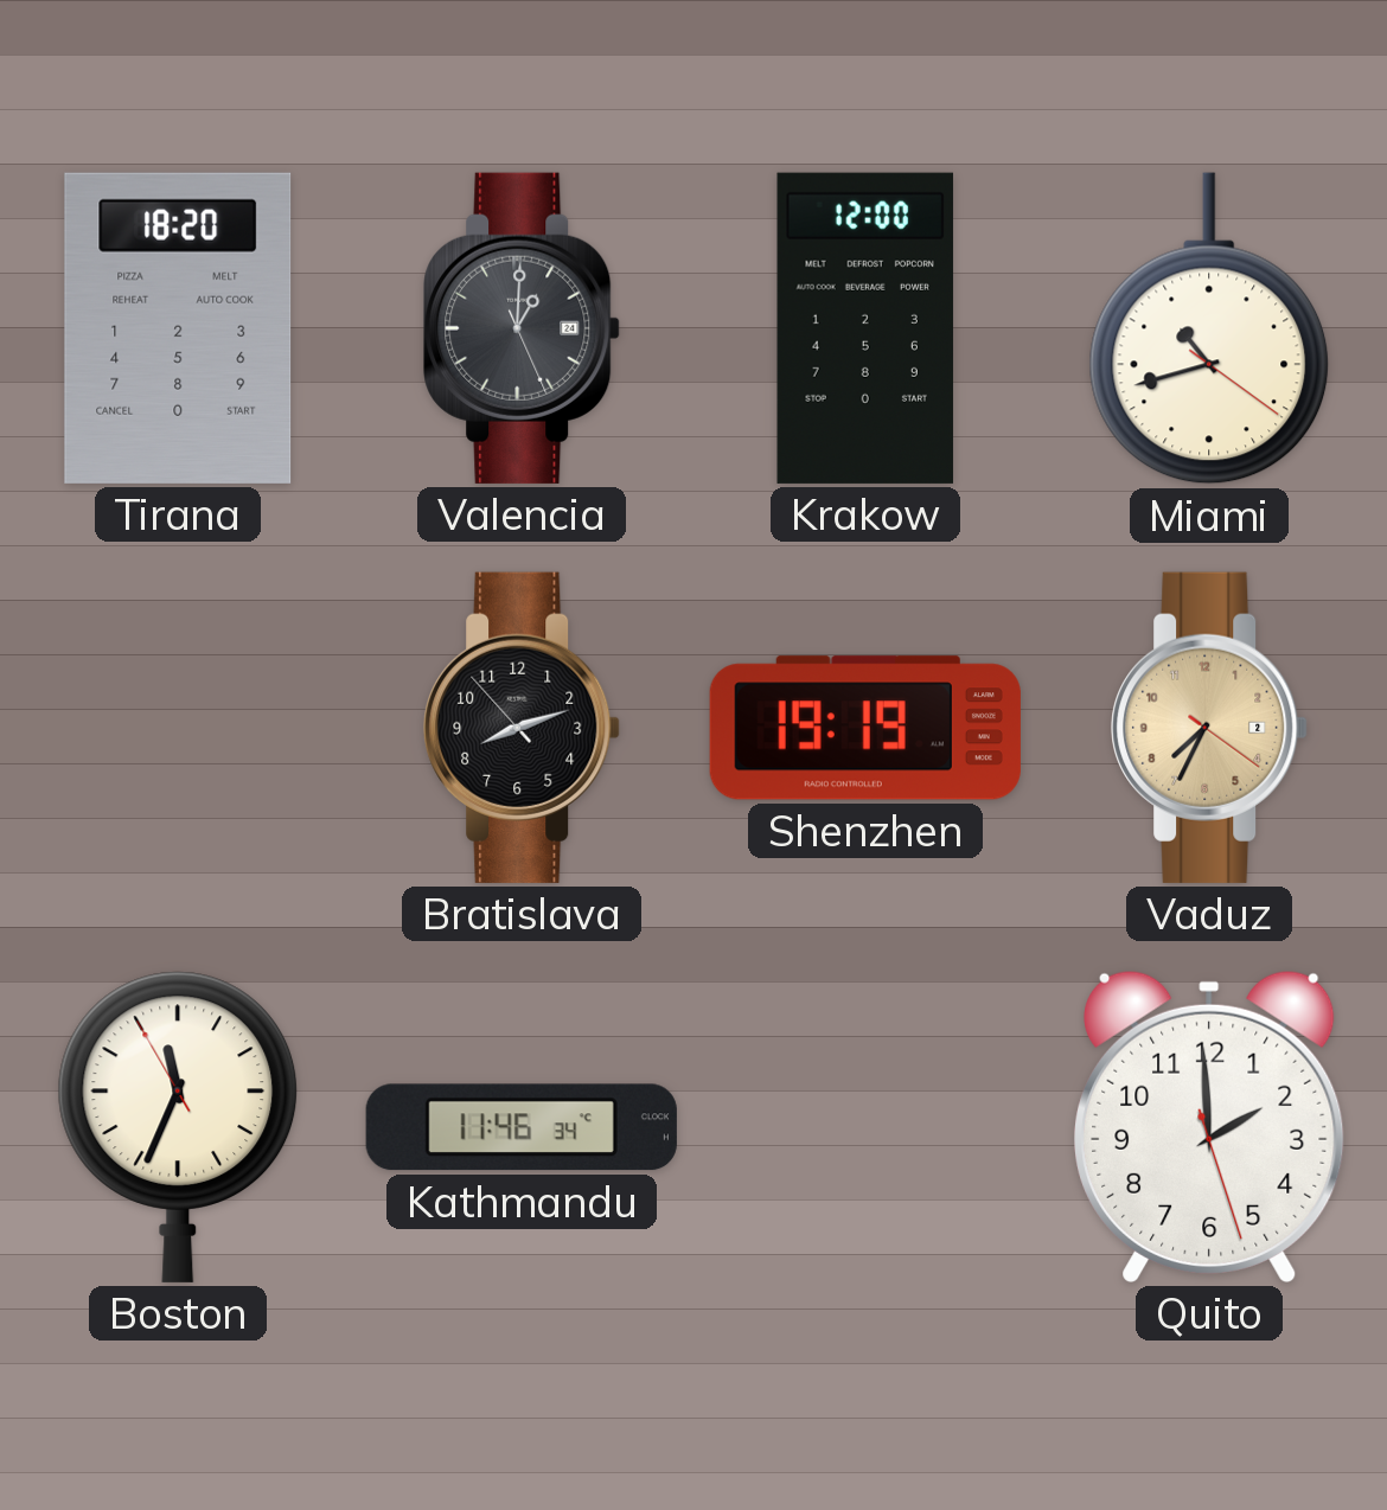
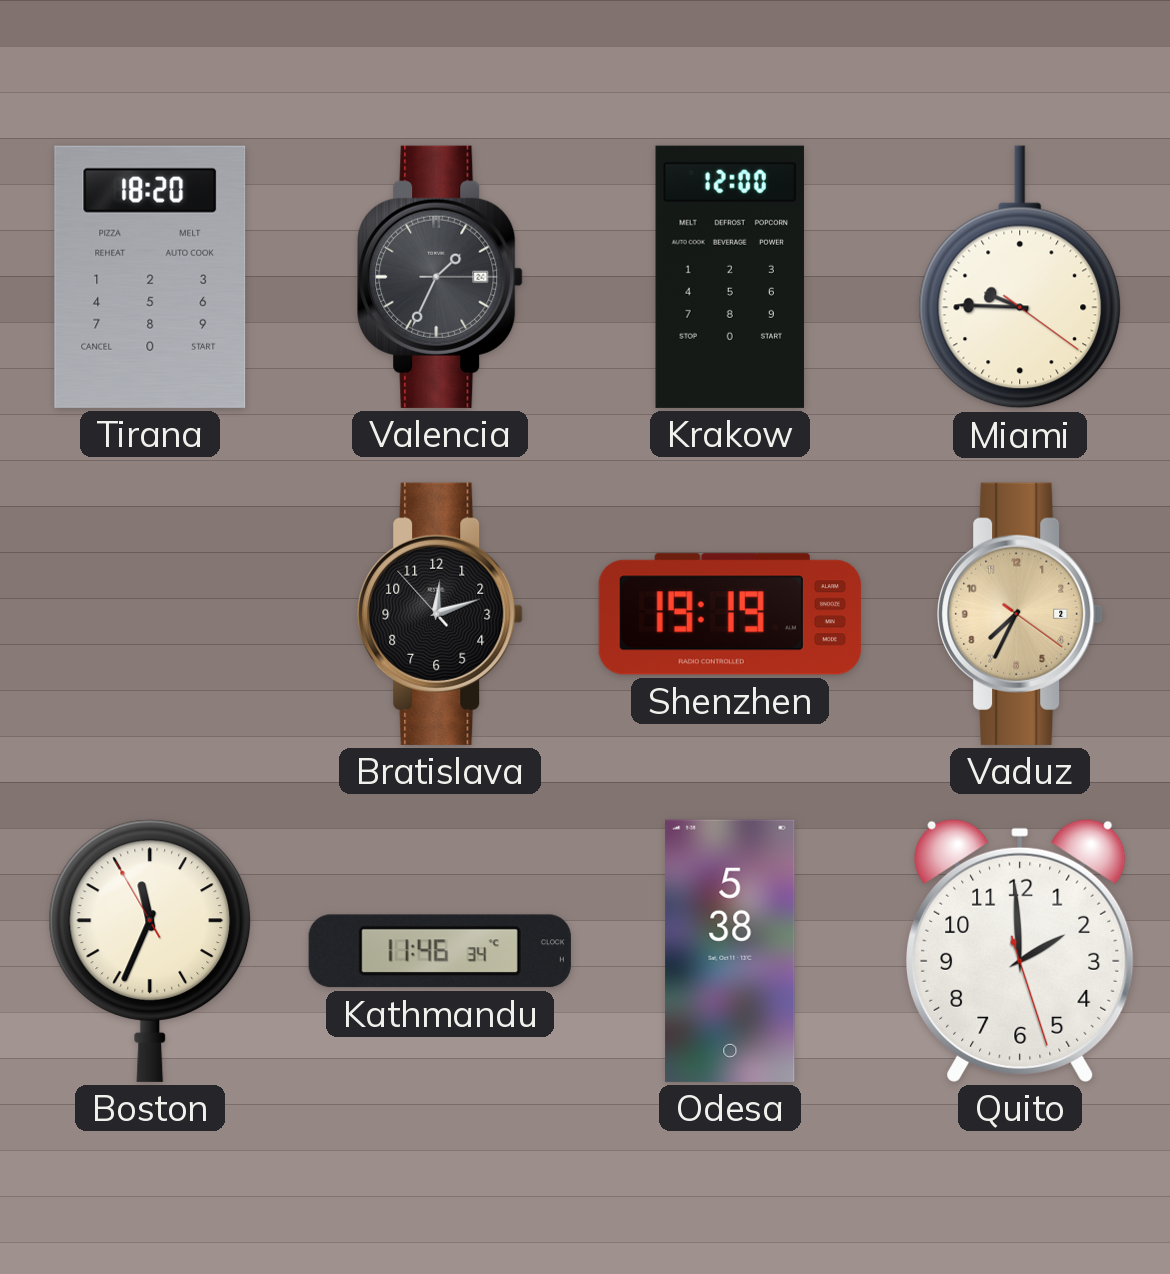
Valencia: 1:00 -> 1:34
Miami: 10:42 -> 9:45
Bratislava: 8:11 -> 12:11
Odesa: none -> 5:38
